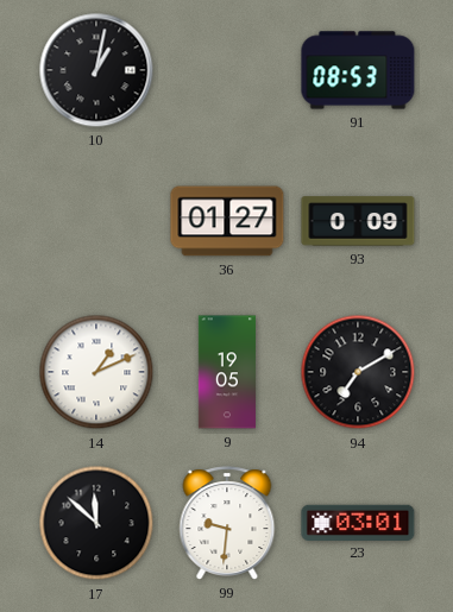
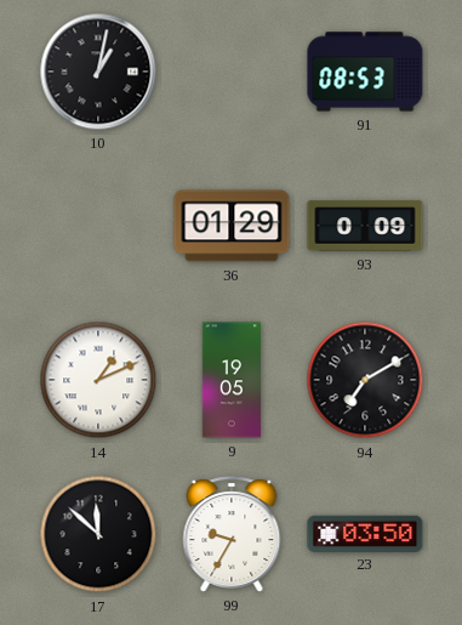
36: 01:27 -> 01:29
99: 9:31 -> 9:35
23: 03:01 -> 03:50
